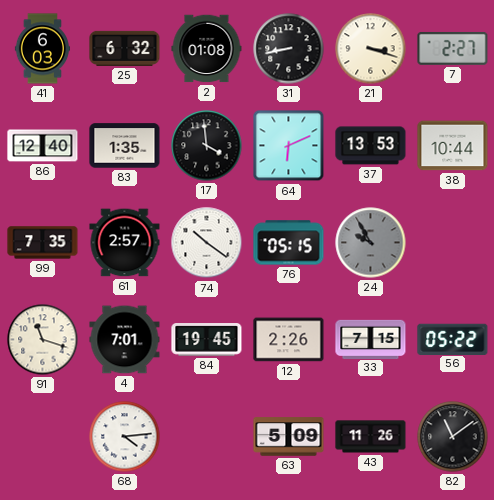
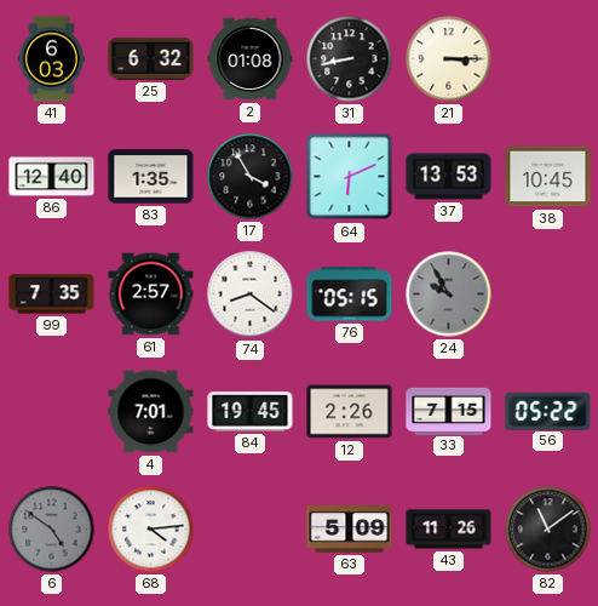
21: 3:18 -> 3:15
7: 2:27 -> none
17: 3:59 -> 3:55
38: 10:44 -> 10:45
74: 10:21 -> 8:21
91: 11:18 -> none
6: none -> 4:51
